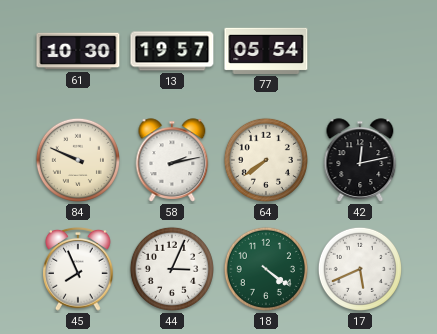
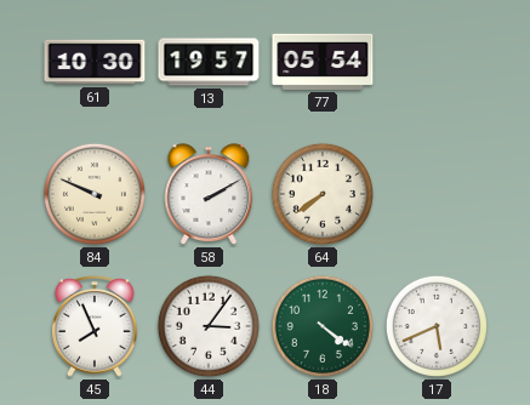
58: 2:13 -> 2:10
42: 12:13 -> none
44: 3:04 -> 3:06
